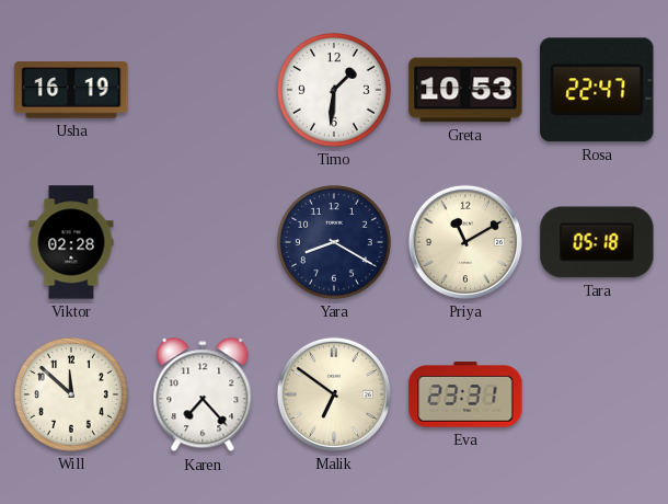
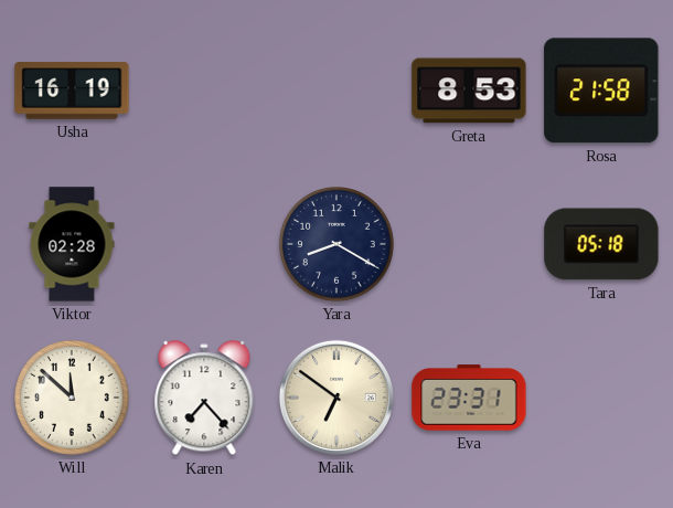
Timo: 1:31 -> none
Greta: 10:53 -> 8:53
Rosa: 22:47 -> 21:58
Priya: 11:10 -> none
